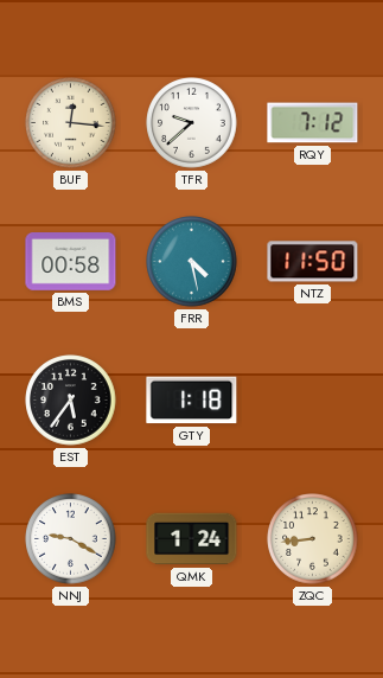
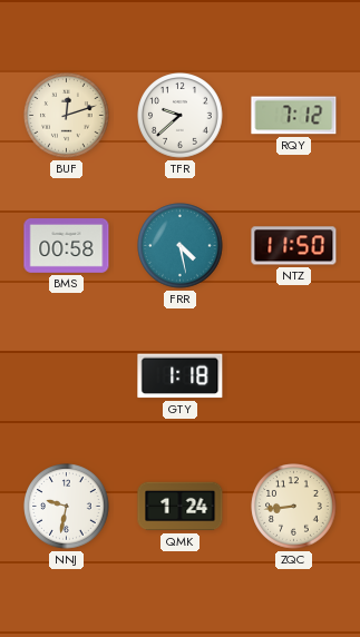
BUF: 12:16 -> 12:12
EST: 5:36 -> none
NNJ: 9:20 -> 9:32
